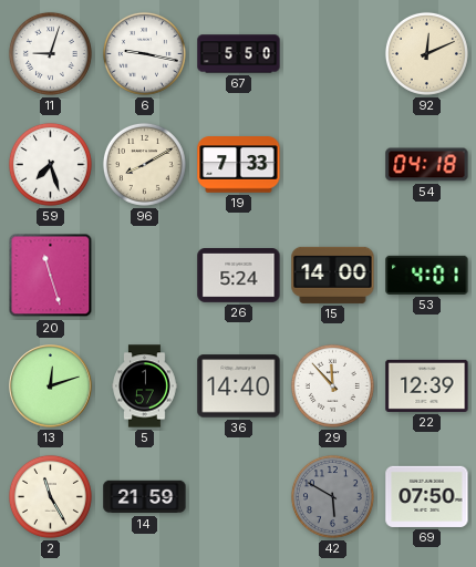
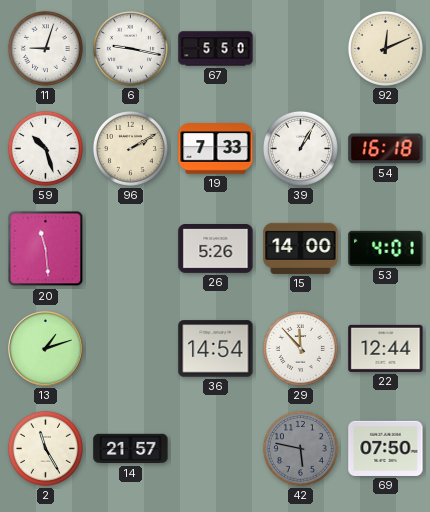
59: 7:27 -> 10:27
96: 8:10 -> 2:10
39: none -> 1:05
54: 04:18 -> 16:18
20: 11:27 -> 11:29
26: 5:24 -> 5:26
13: 12:12 -> 1:12
5: 1:57 -> none
36: 14:40 -> 14:54
22: 12:39 -> 12:44
14: 21:59 -> 21:57
42: 5:50 -> 5:47
